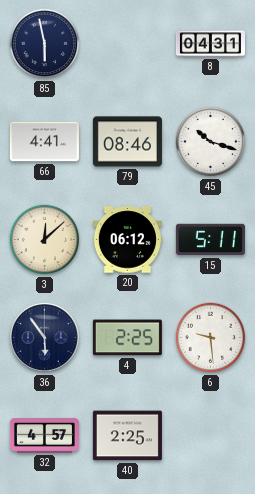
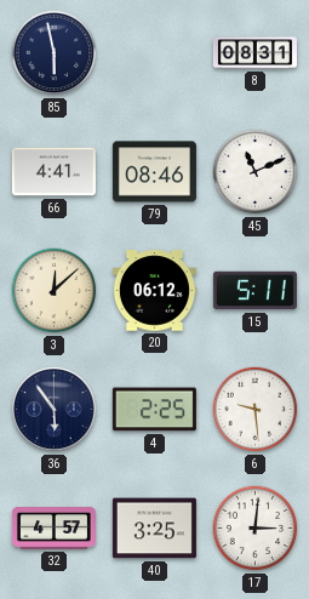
8: 04:31 -> 08:31
45: 10:18 -> 11:11
40: 2:25 -> 3:25
17: none -> 3:01
